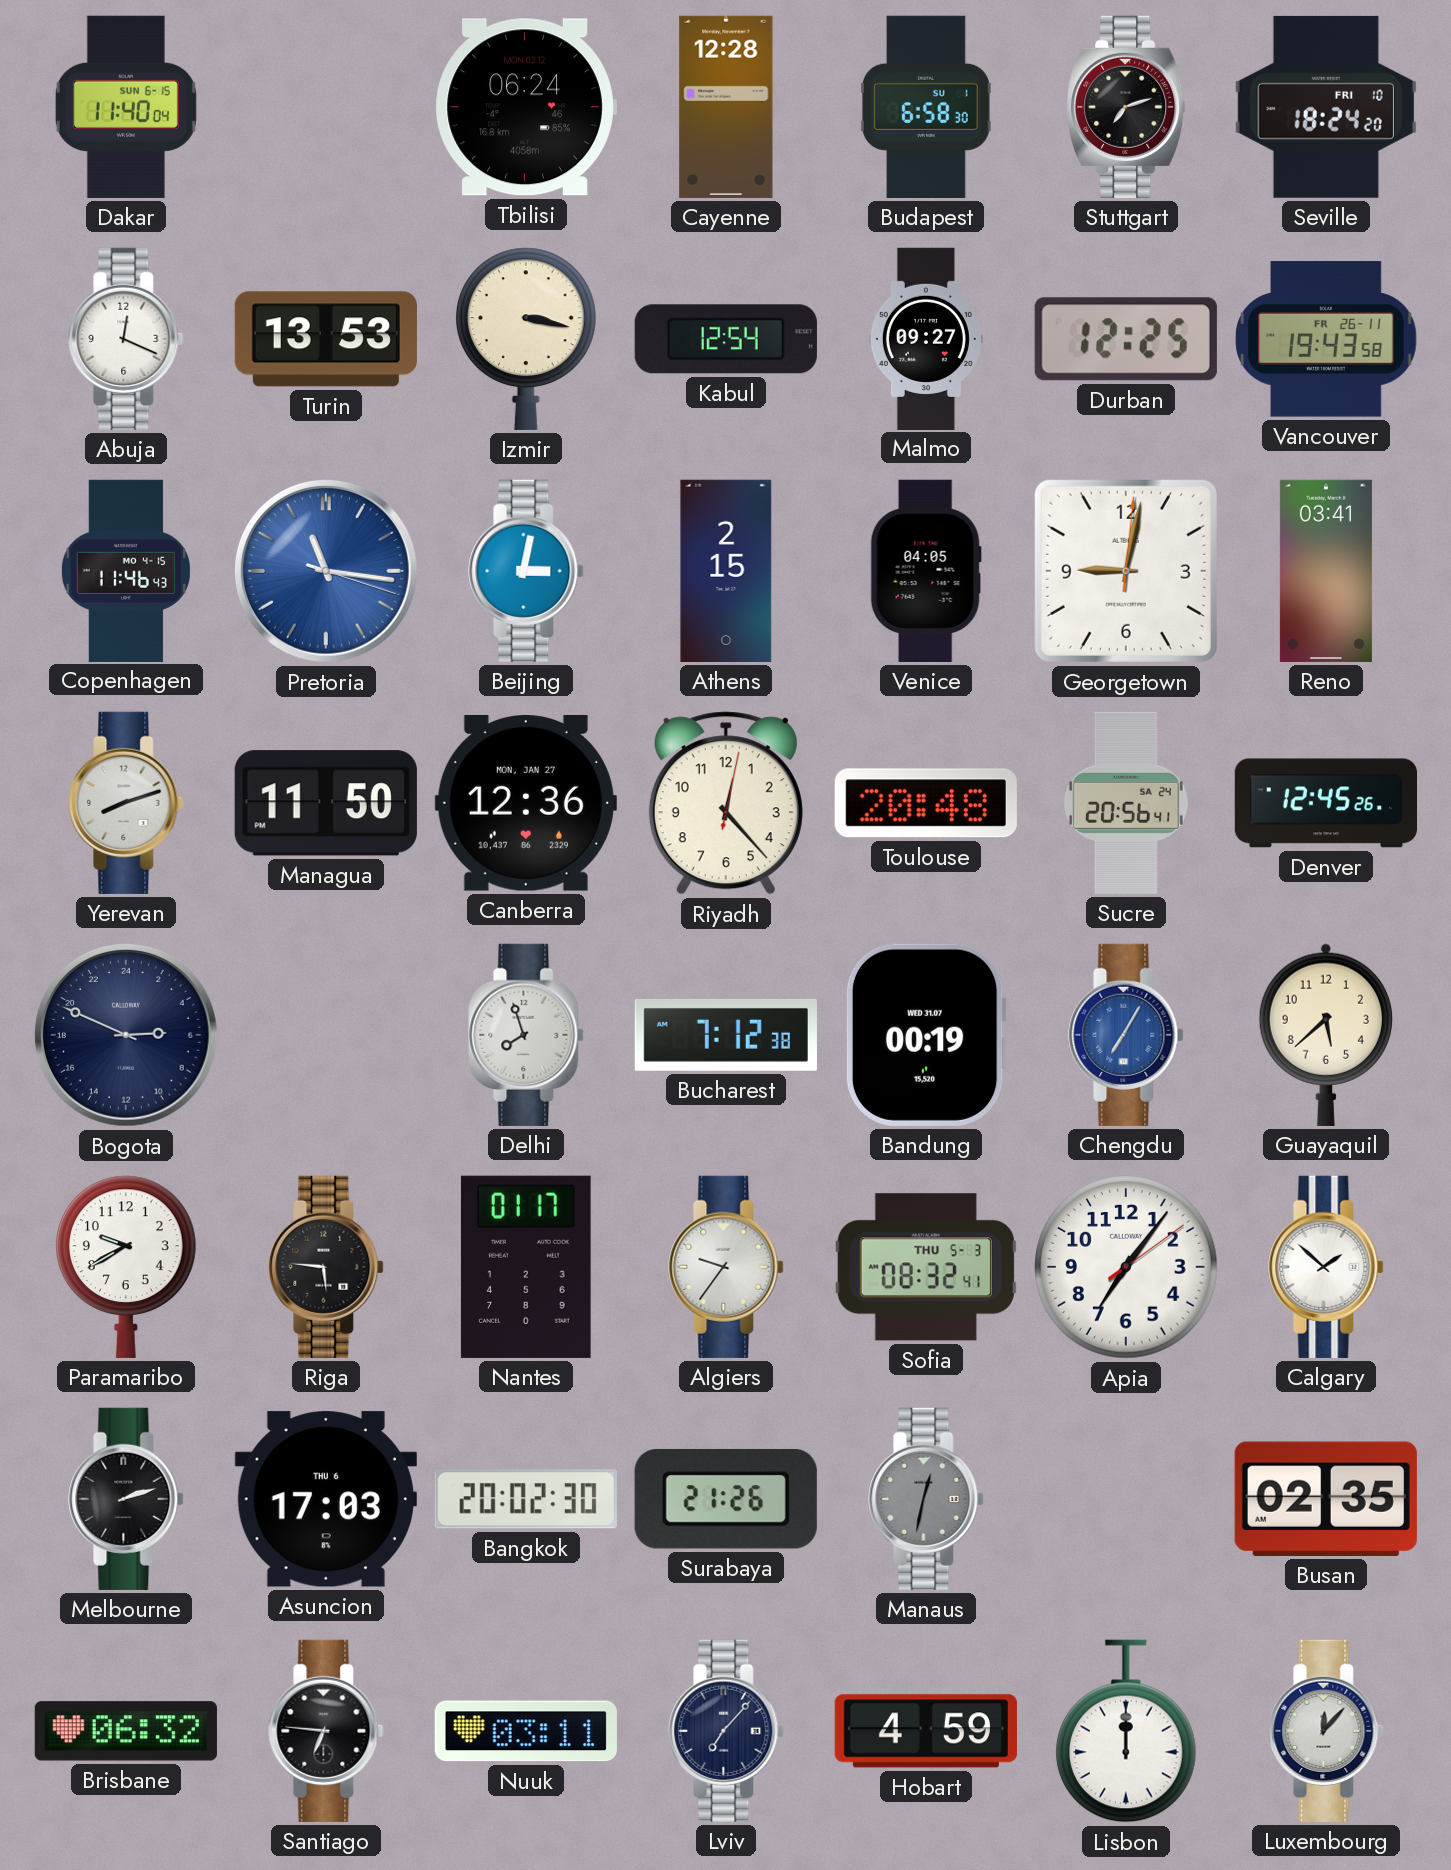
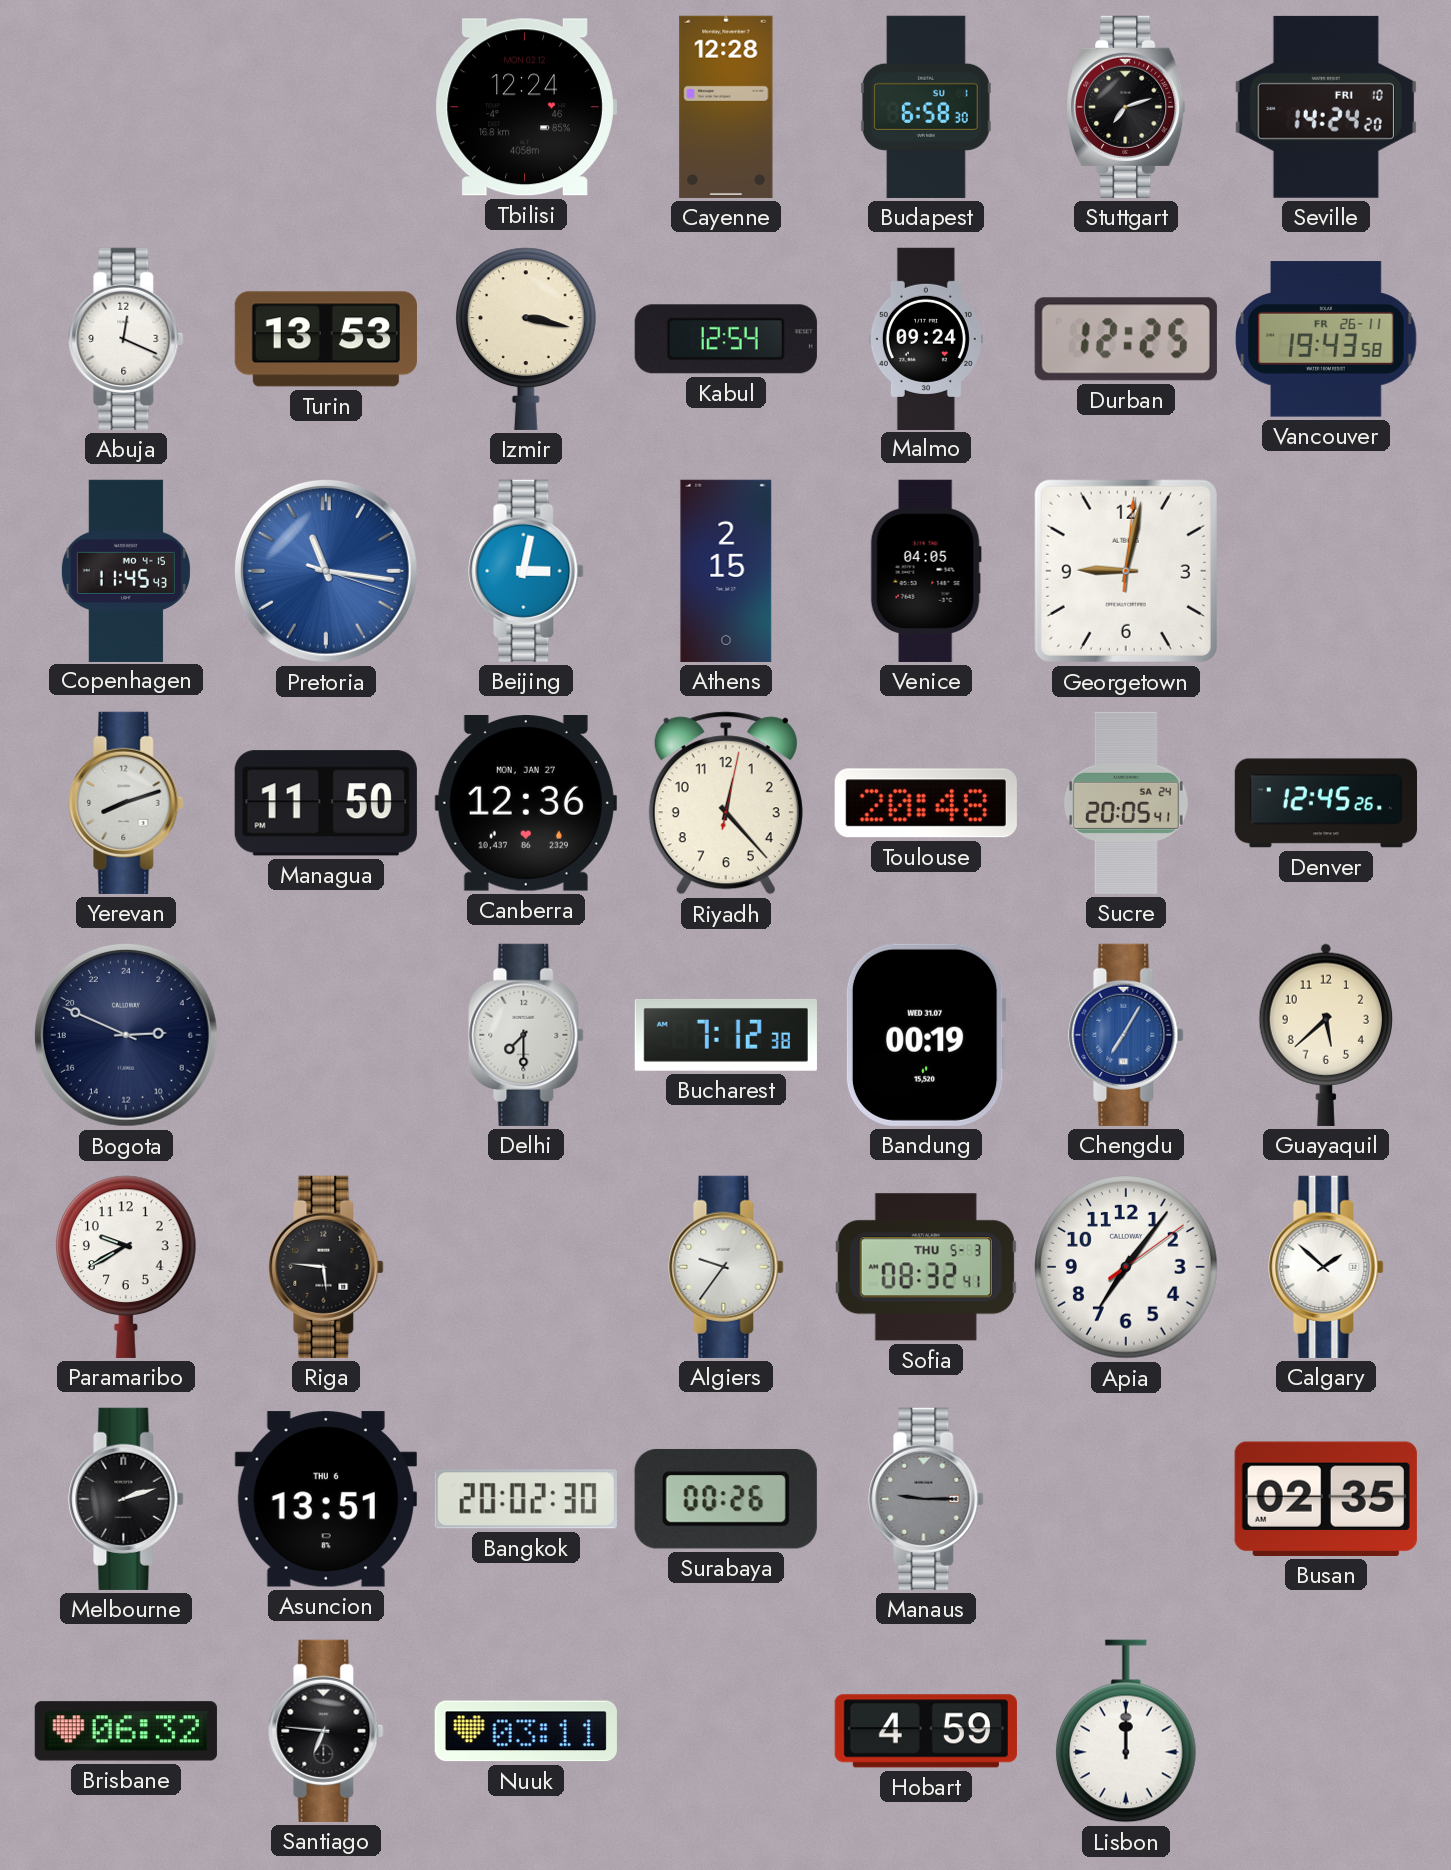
Dakar: 11:40 -> none
Tbilisi: 06:24 -> 12:24
Seville: 18:24 -> 14:24
Malmo: 09:27 -> 09:24
Copenhagen: 11:46 -> 11:45
Reno: 03:41 -> none
Sucre: 20:56 -> 20:05
Delhi: 7:57 -> 7:30
Nantes: 01:17 -> none
Asuncion: 17:03 -> 13:51
Surabaya: 21:26 -> 00:26
Manaus: 12:32 -> 9:15
Lviv: 7:07 -> none
Luxembourg: 12:07 -> none
